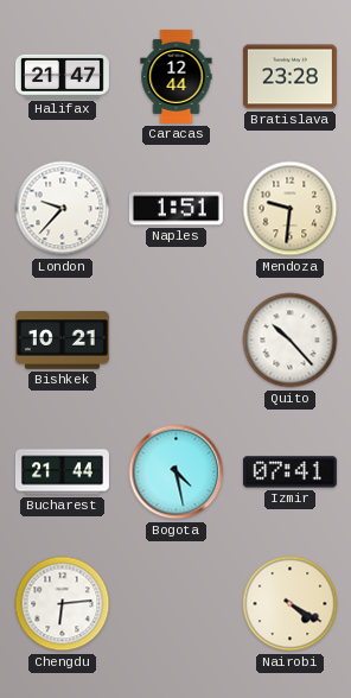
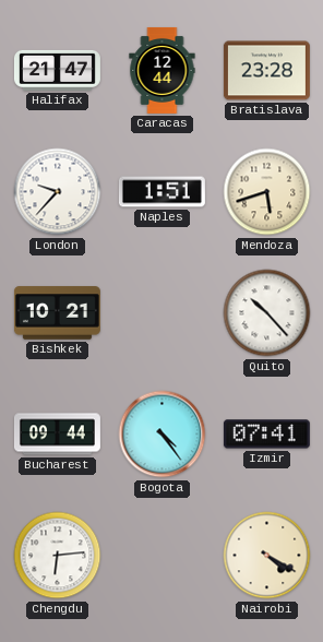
Mendoza: 9:31 -> 5:42
Bucharest: 21:44 -> 09:44
Bogota: 4:28 -> 4:24
